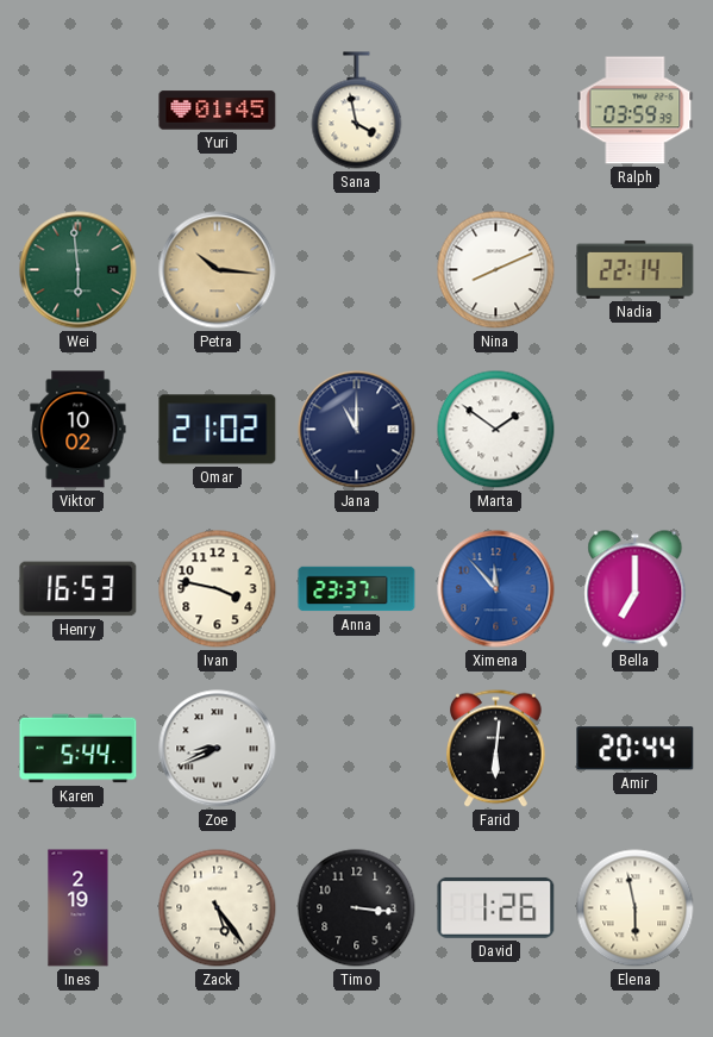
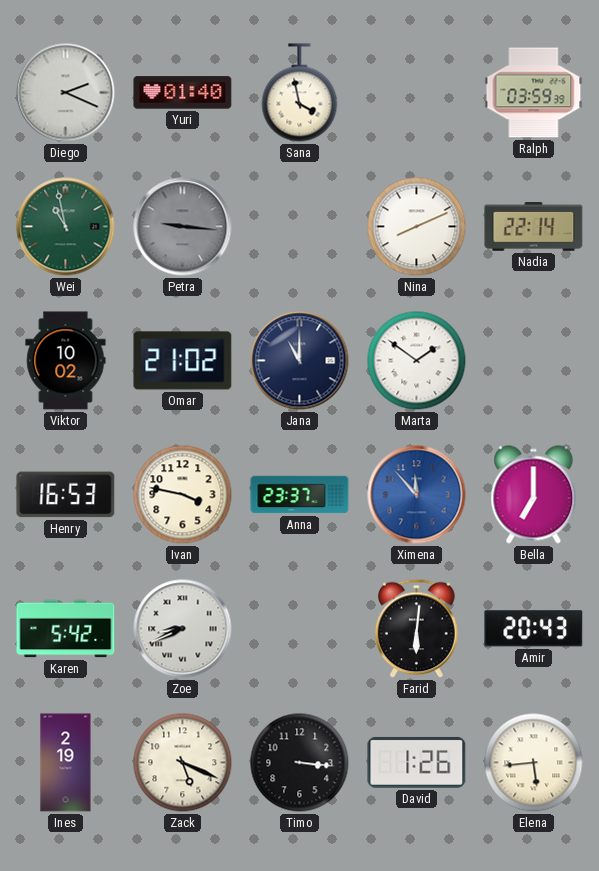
Diego: none -> 2:19
Yuri: 01:45 -> 01:40
Wei: 5:59 -> 10:58
Petra: 10:16 -> 9:16
Petra dial: champagne -> grey
Karen: 5:44 -> 5:42
Amir: 20:44 -> 20:43
Zack: 5:24 -> 5:19
Elena: 5:58 -> 5:44
